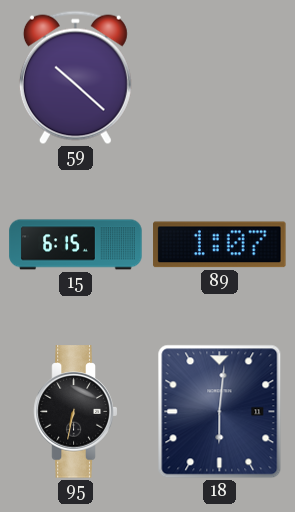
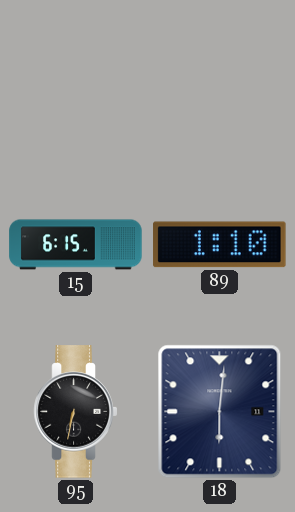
59: 10:22 -> none
89: 1:07 -> 1:10
